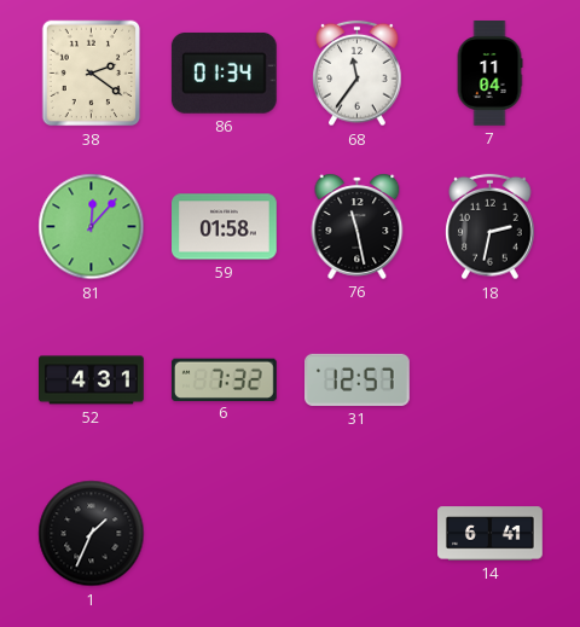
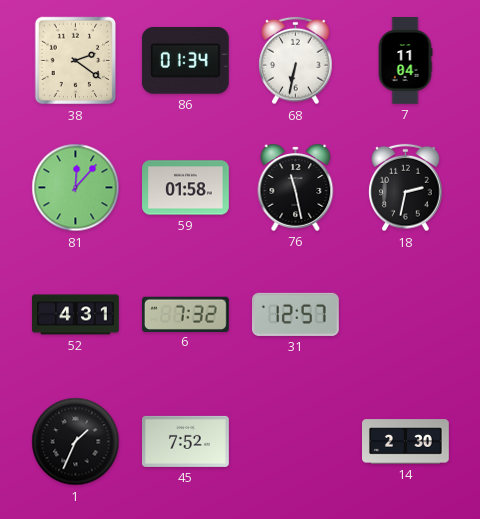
68: 11:36 -> 6:32
45: none -> 7:52
14: 6:41 -> 2:30
